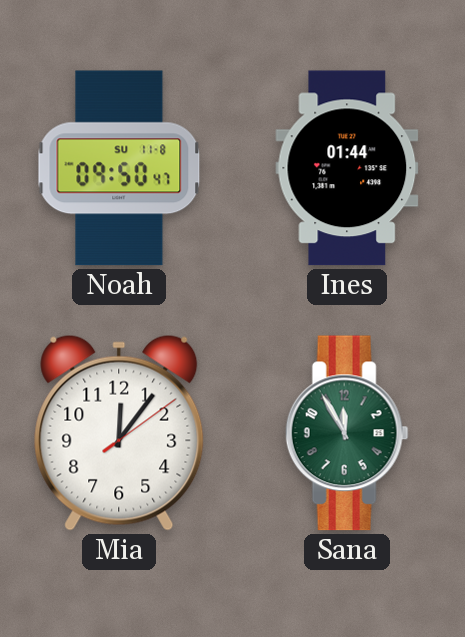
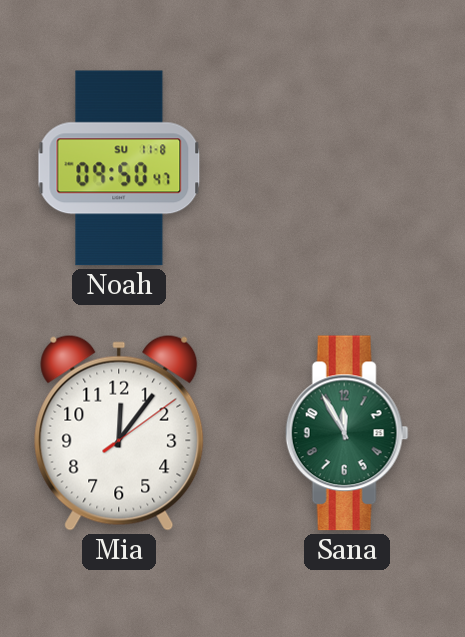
Ines: 01:44 -> none
